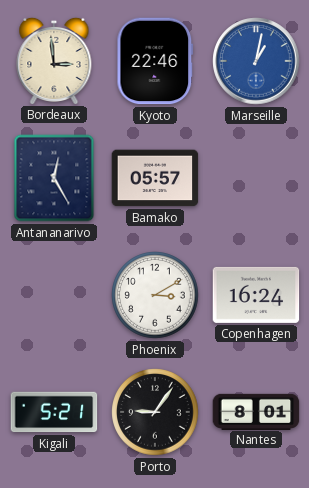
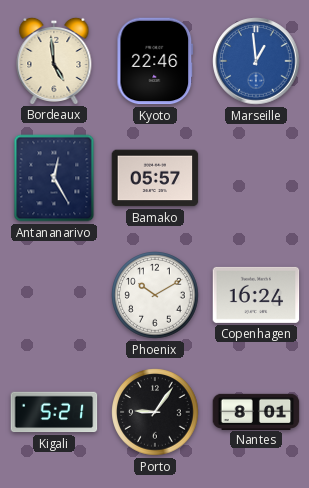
Bordeaux: 2:59 -> 4:59
Marseille: 1:02 -> 12:59
Phoenix: 3:10 -> 10:10
